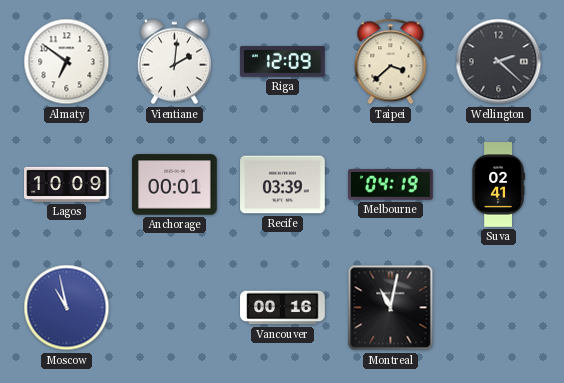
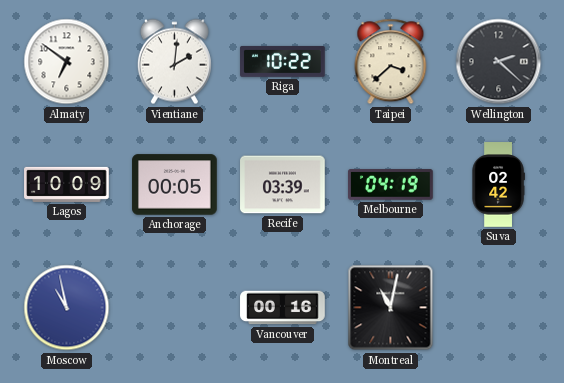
Riga: 12:09 -> 10:22
Anchorage: 00:01 -> 00:05
Suva: 02:41 -> 02:42
